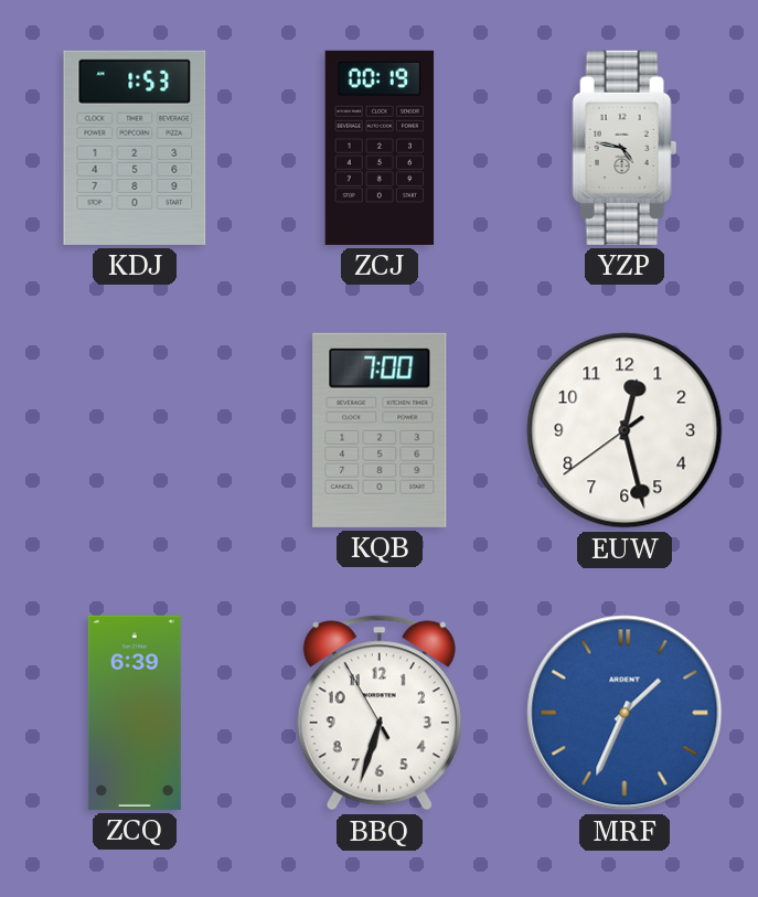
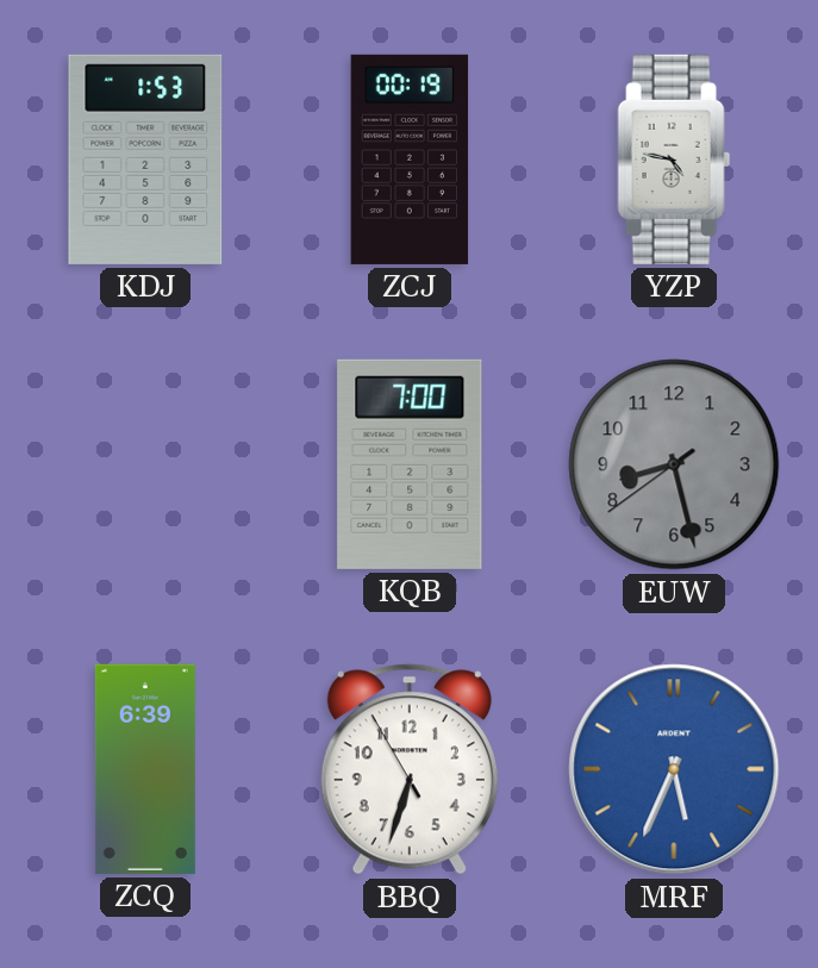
EUW: 12:27 -> 8:27
EUW dial: white -> grey
MRF: 1:34 -> 5:34
